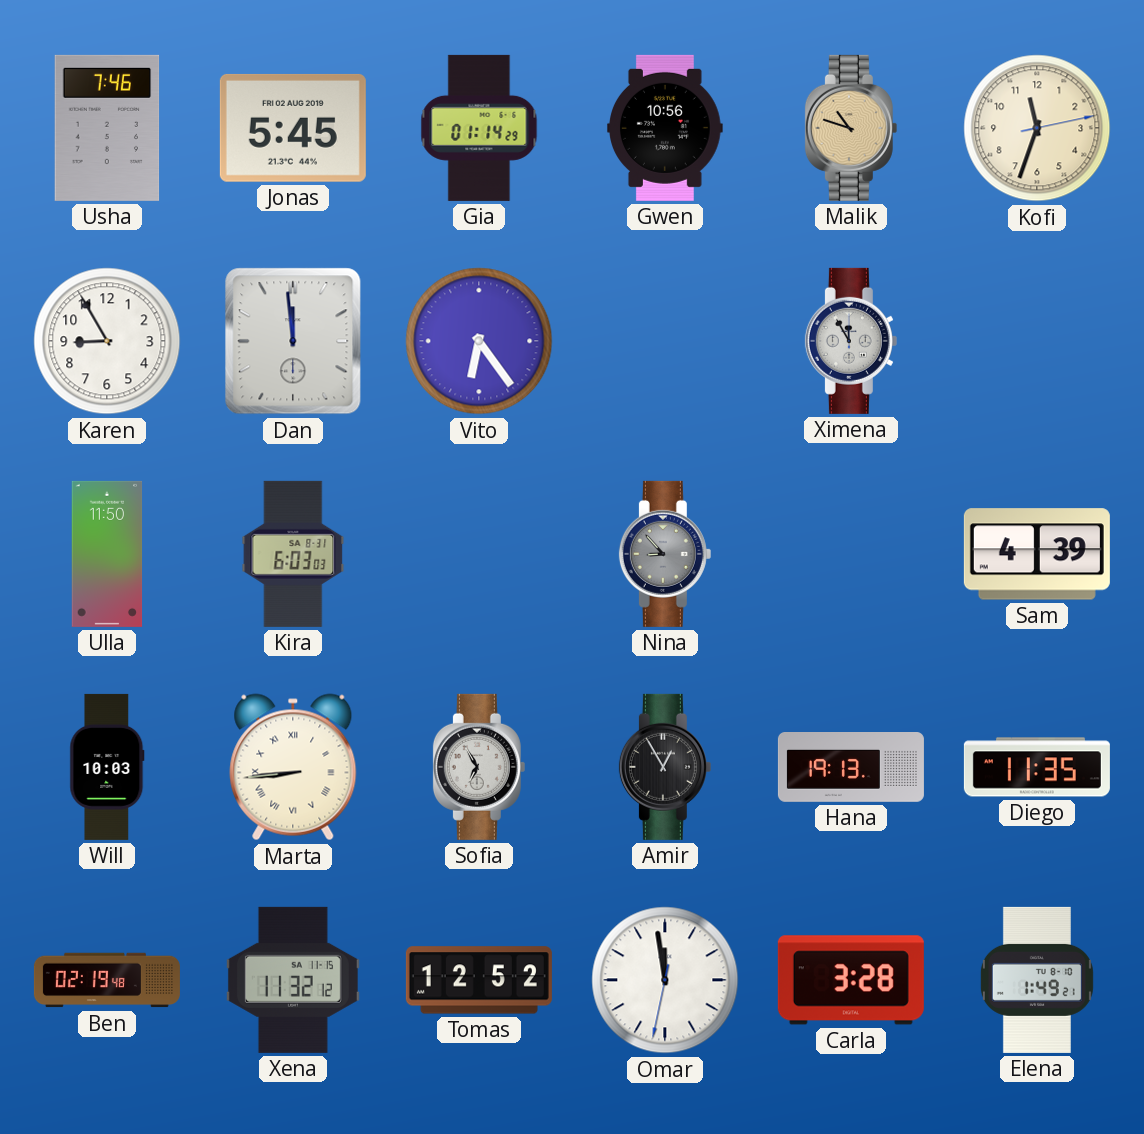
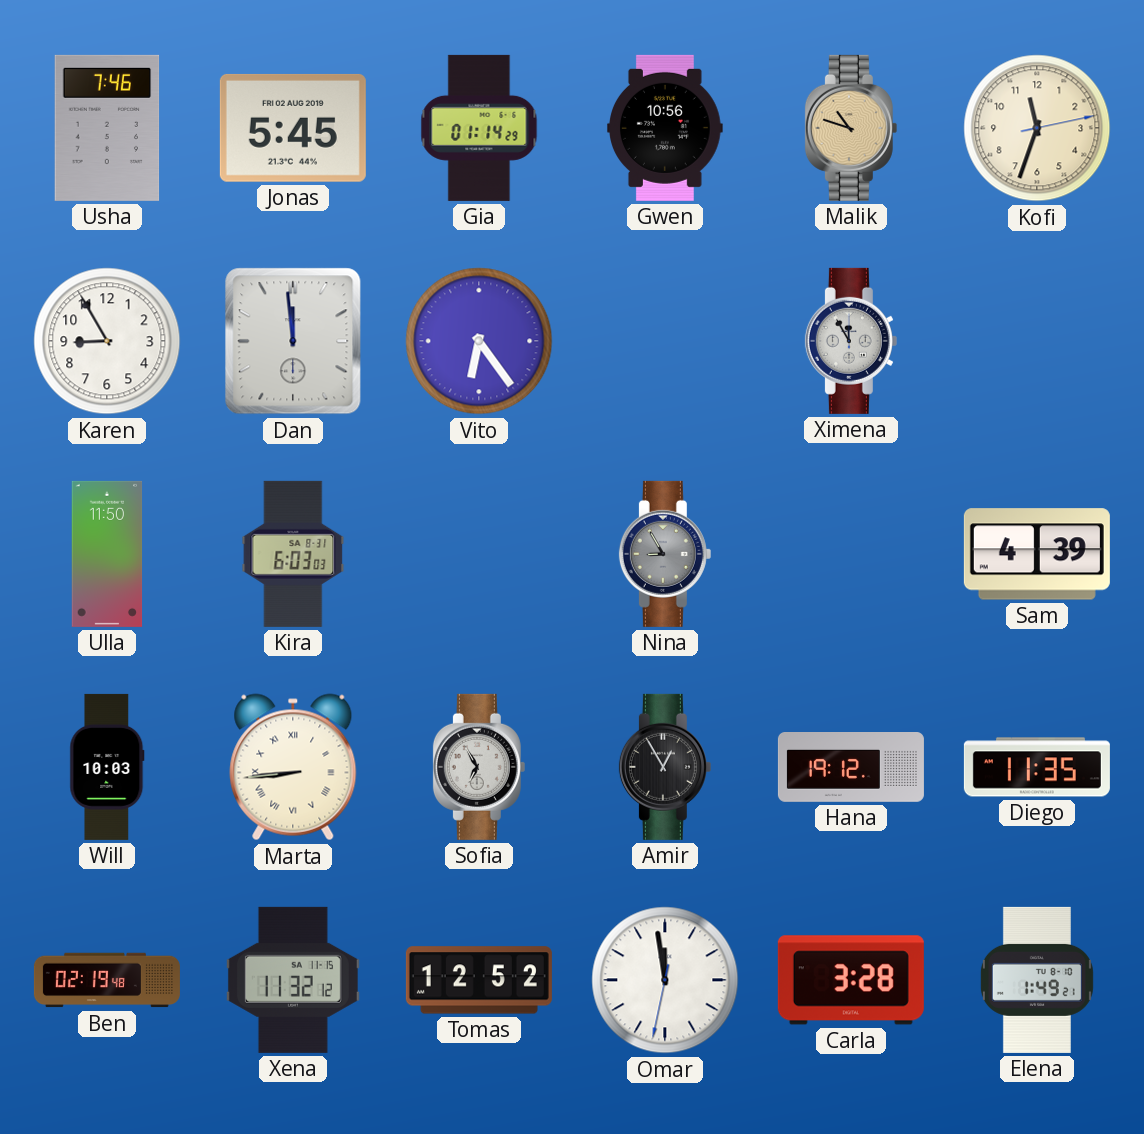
Nina: 8:53 -> 8:55
Hana: 19:13 -> 19:12
